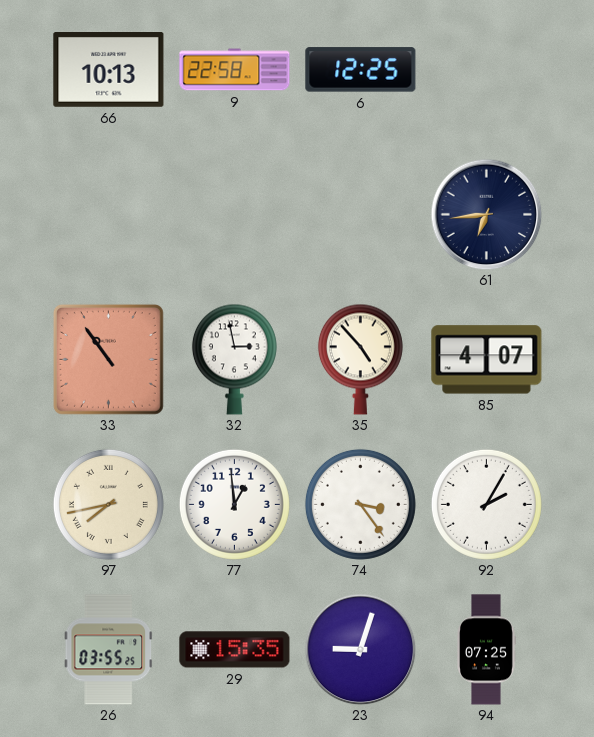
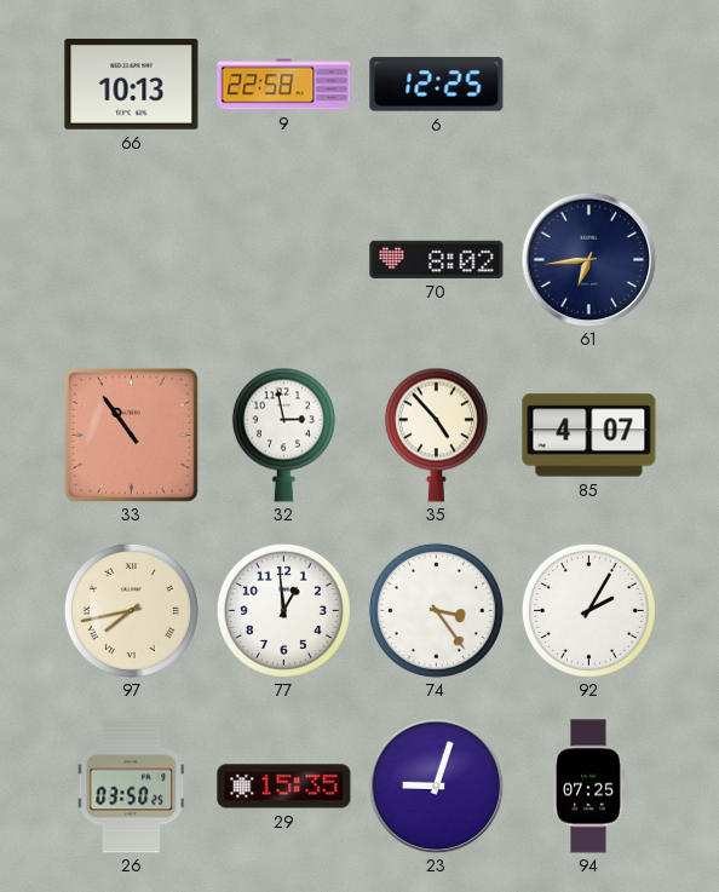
70: none -> 8:02
26: 03:55 -> 03:50
